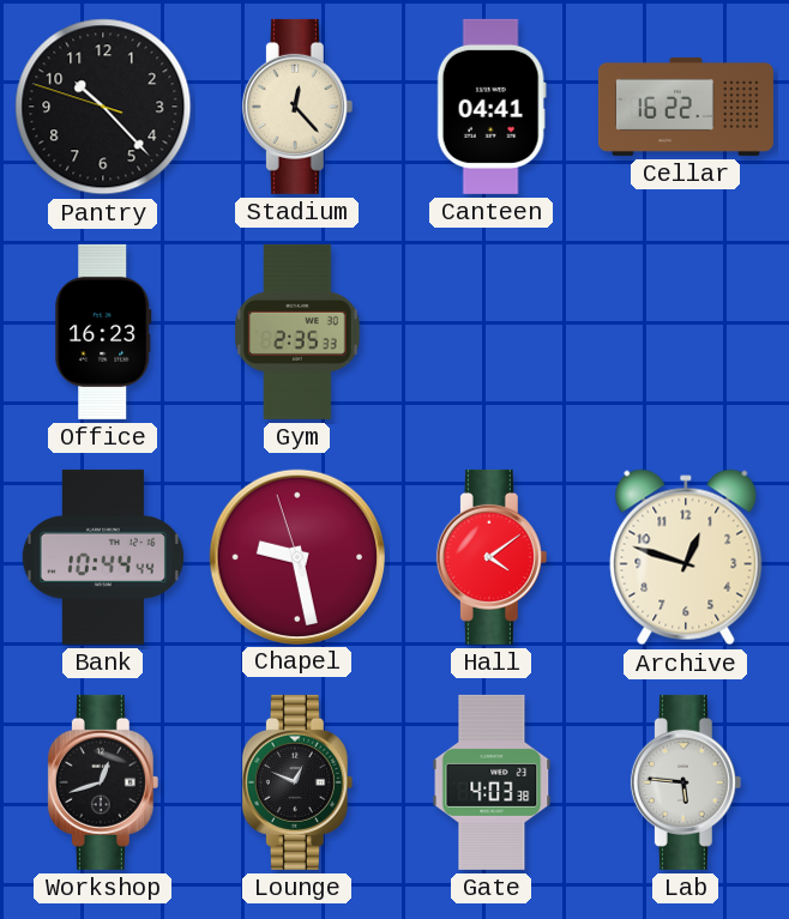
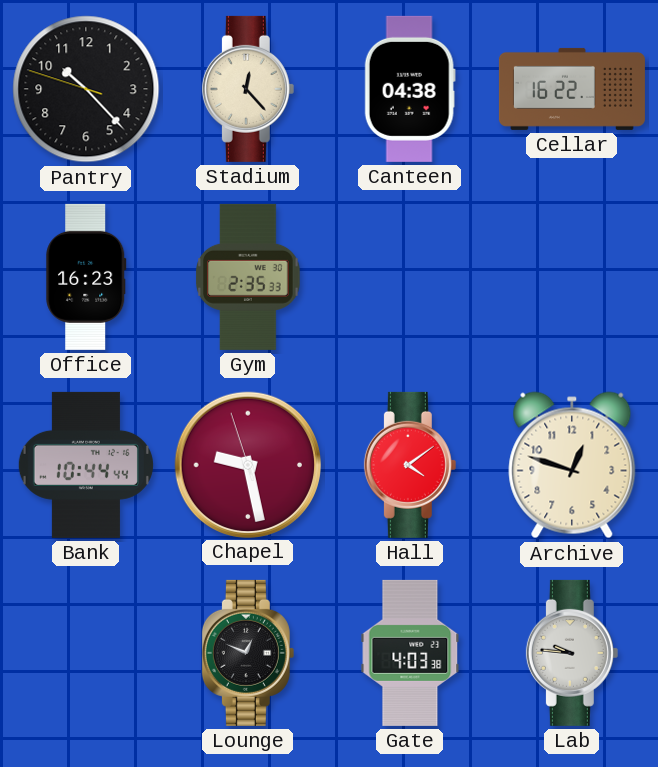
Canteen: 04:41 -> 04:38
Workshop: 12:42 -> none
Lab: 5:46 -> 9:46
